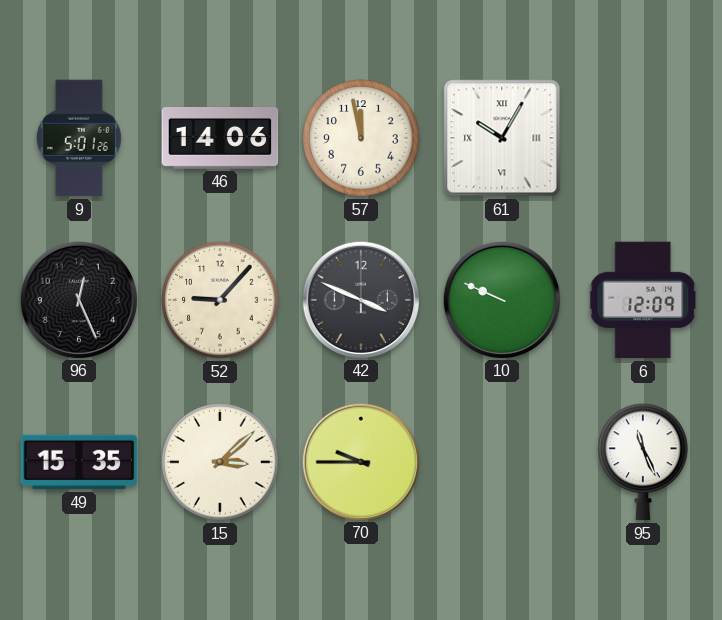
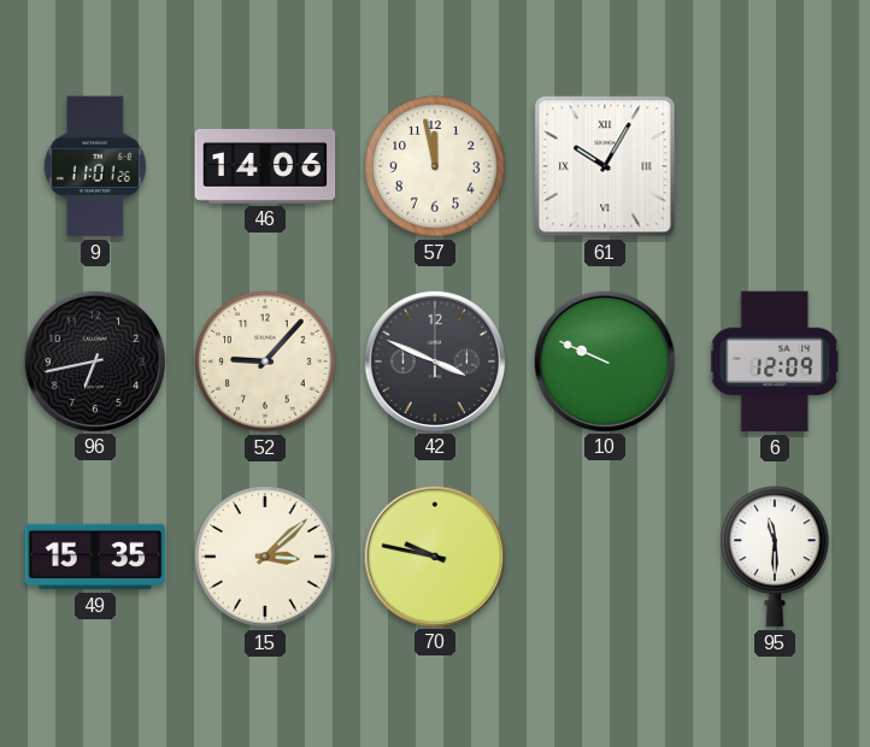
9: 5:01 -> 11:01
96: 12:26 -> 6:43
70: 9:45 -> 9:47
95: 11:26 -> 11:30
